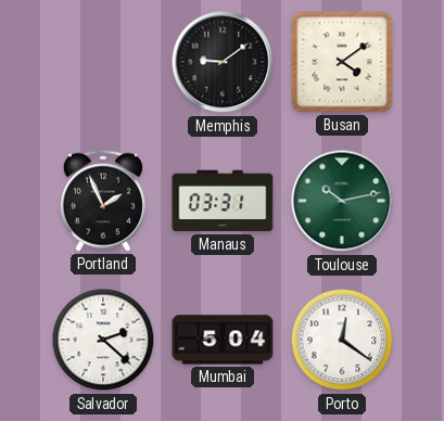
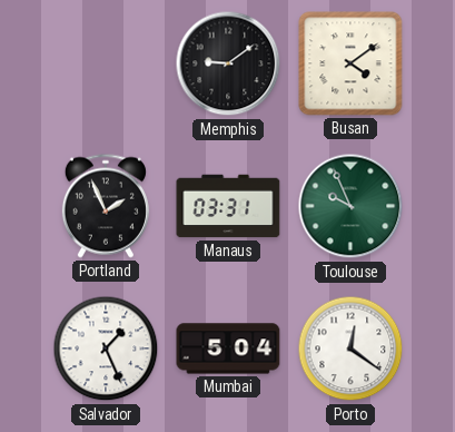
Toulouse: 10:13 -> 9:56
Salvador: 2:22 -> 1:26
